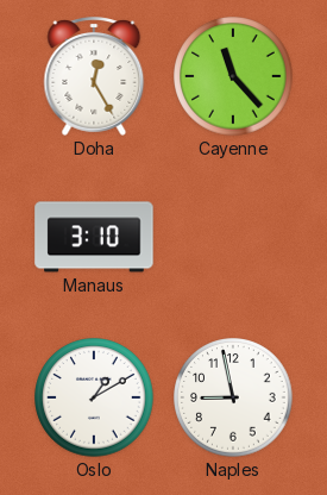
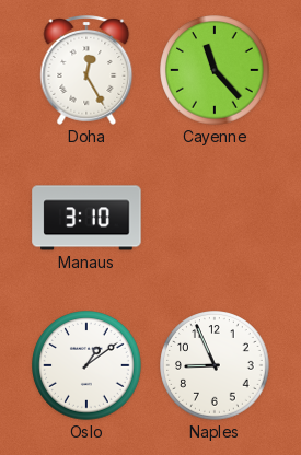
Oslo: 1:10 -> 1:09
Naples: 8:58 -> 8:56
